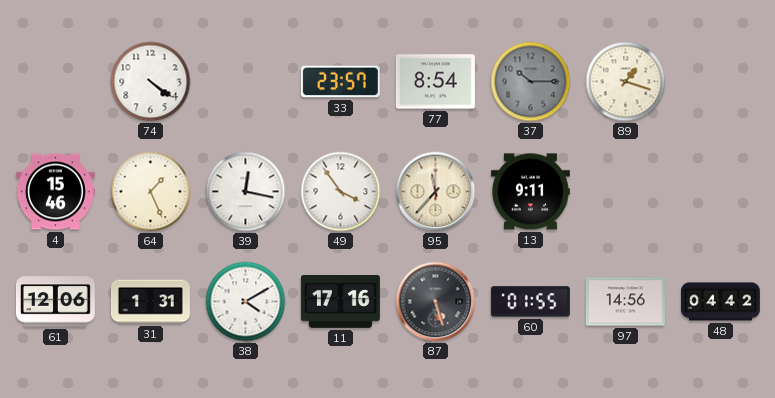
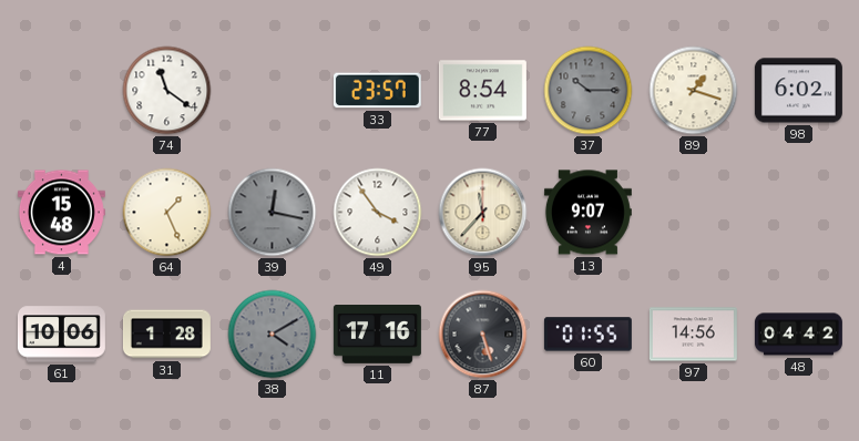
74: 4:21 -> 11:21
98: none -> 6:02
4: 15:46 -> 15:48
39 dial: white -> grey
13: 9:11 -> 9:07
61: 12:06 -> 10:06
31: 1:31 -> 1:28
38 dial: white -> grey
